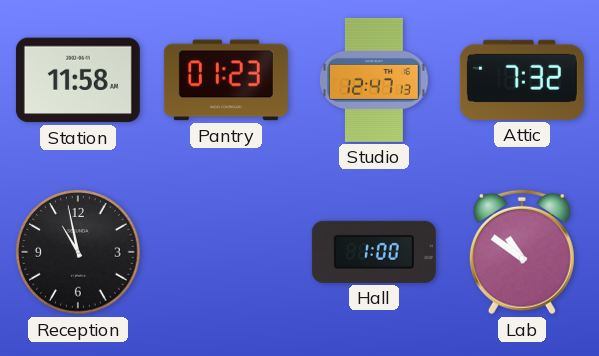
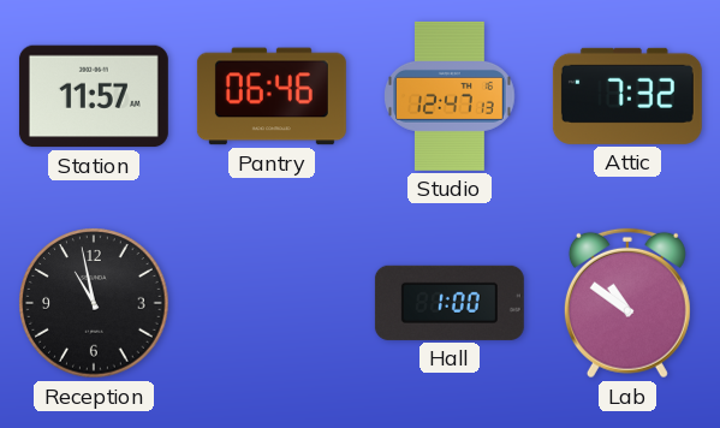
Station: 11:58 -> 11:57
Pantry: 01:23 -> 06:46
